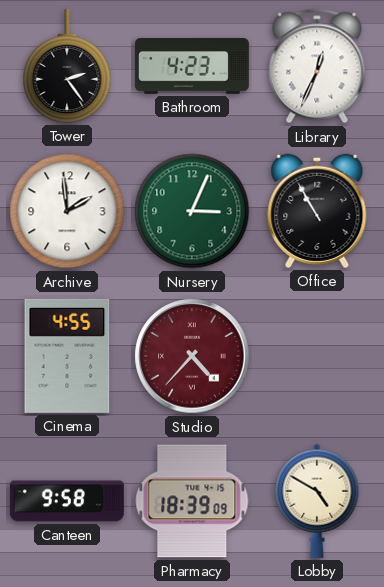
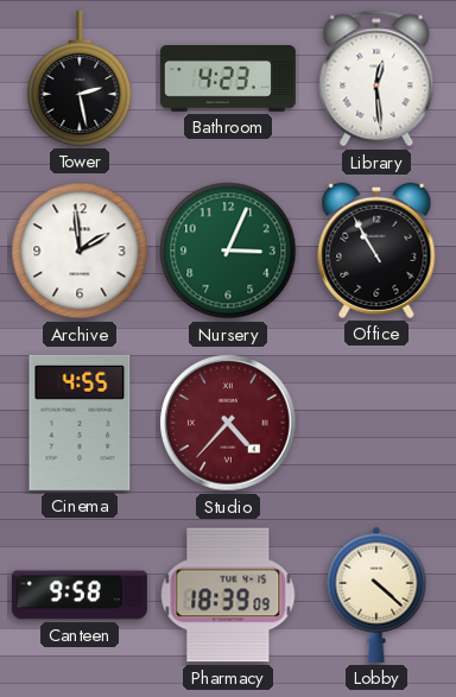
Tower: 2:24 -> 2:28
Library: 12:34 -> 12:29
Lobby: 4:50 -> 4:22
